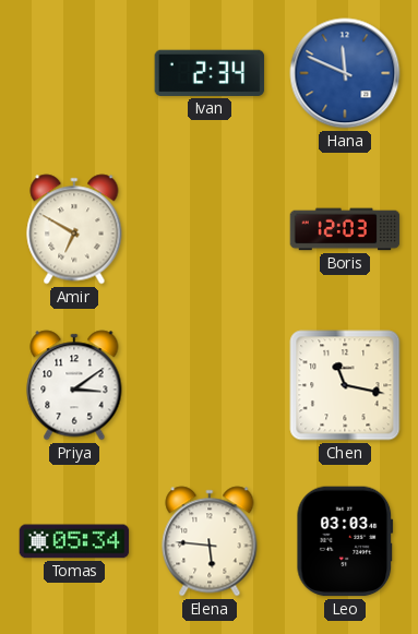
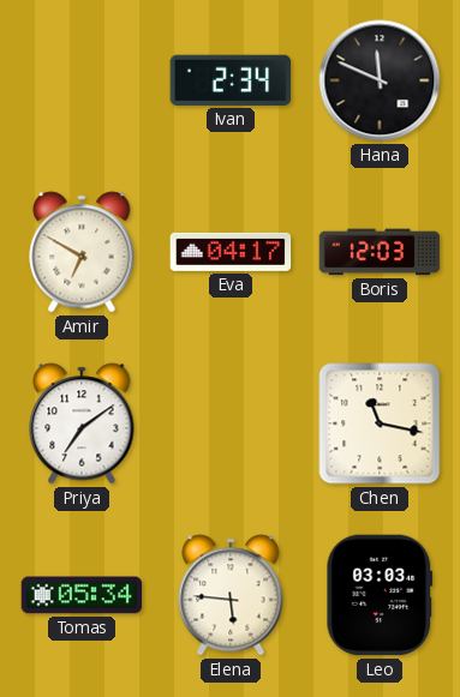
Hana dial: blue -> black
Eva: none -> 04:17
Priya: 3:09 -> 7:09
